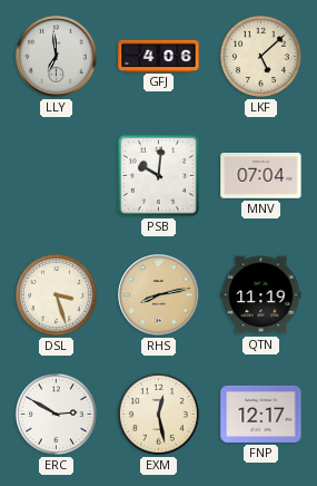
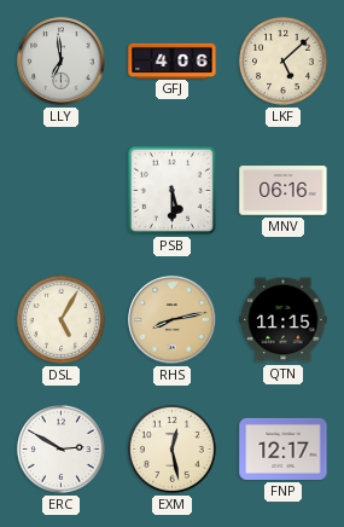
PSB: 10:01 -> 5:30
MNV: 07:04 -> 06:16
DSL: 3:27 -> 5:05
QTN: 11:19 -> 11:15
